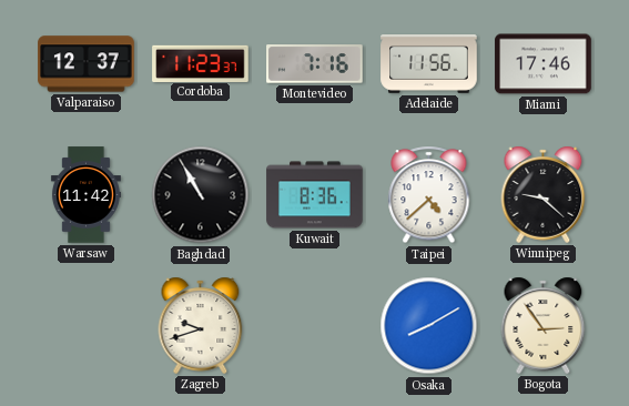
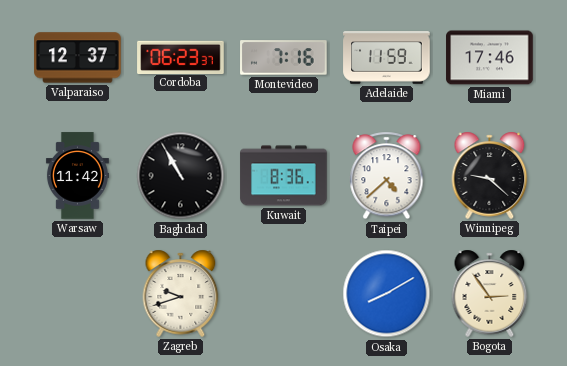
Cordoba: 11:23 -> 06:23
Adelaide: 11:56 -> 11:59
